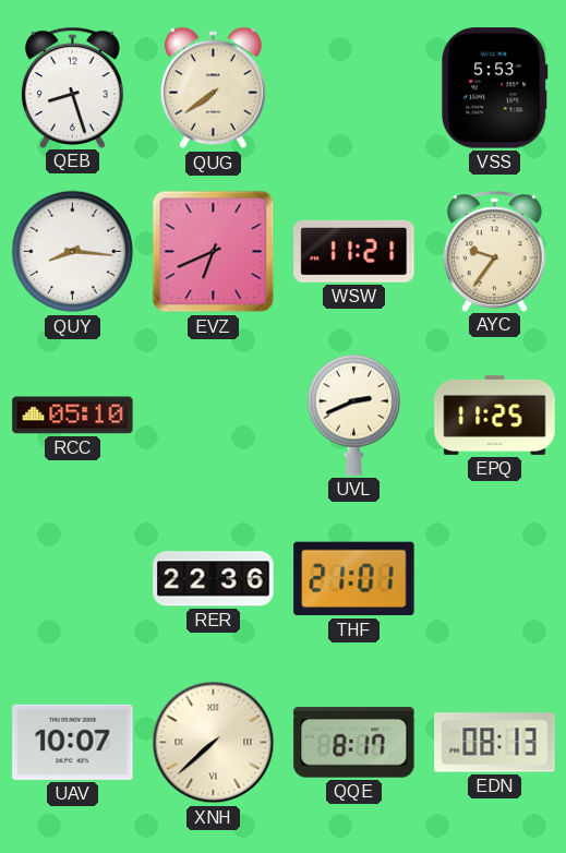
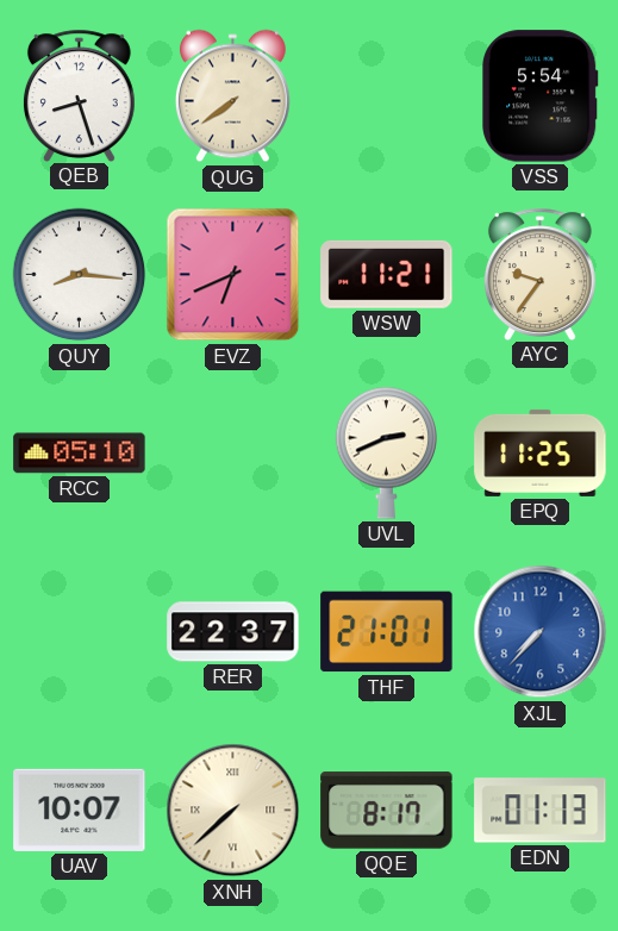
VSS: 5:53 -> 5:54
RER: 22:36 -> 22:37
XJL: none -> 7:37
EDN: 08:13 -> 01:13
